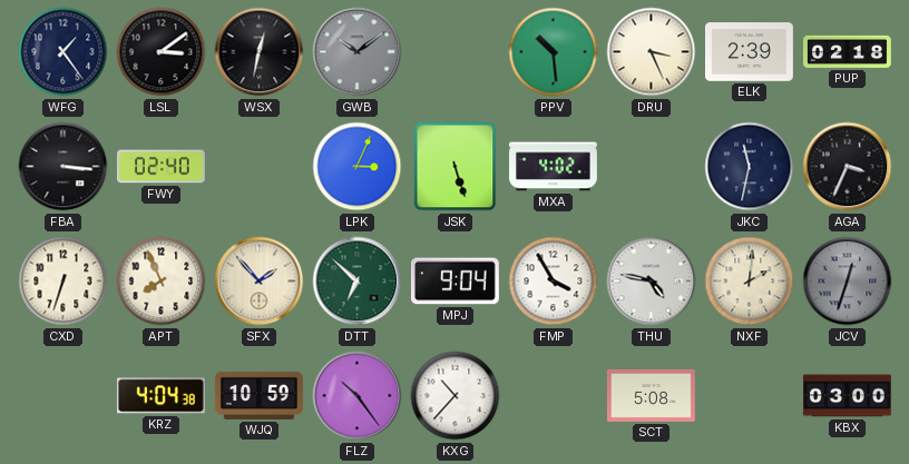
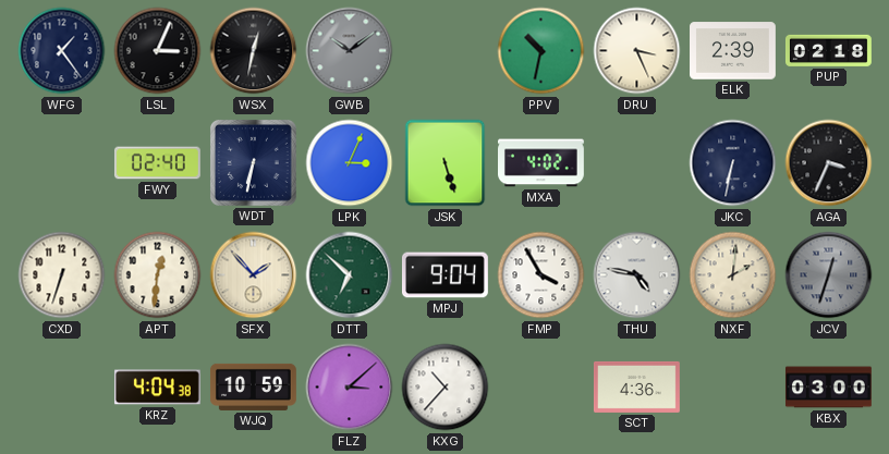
LSL: 3:09 -> 3:04
PPV: 10:29 -> 10:32
FBA: 3:16 -> none
WDT: none -> 6:32
JKC: 11:32 -> 6:32
APT: 7:56 -> 12:31
FLZ: 10:24 -> 3:08
SCT: 5:08 -> 4:36
